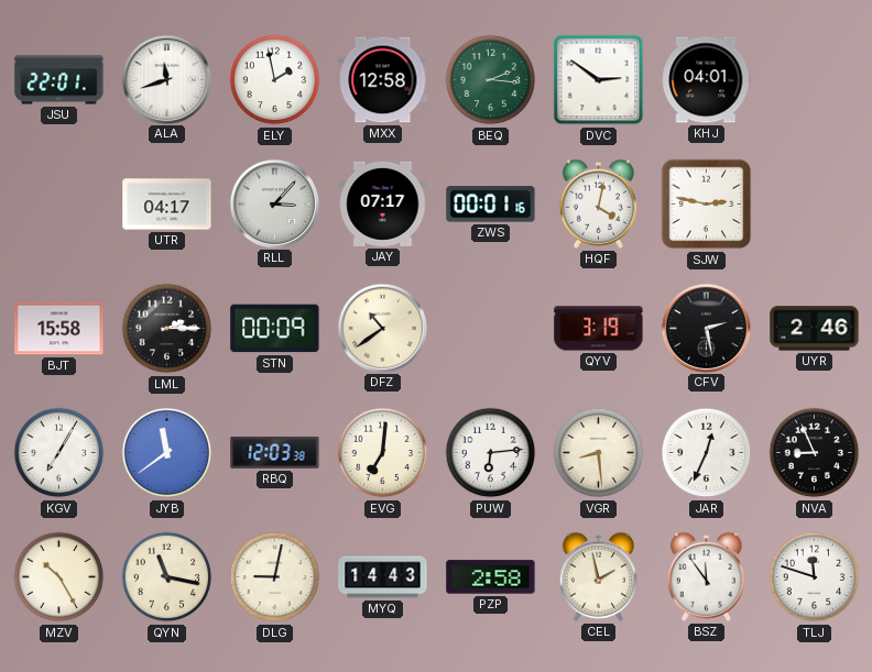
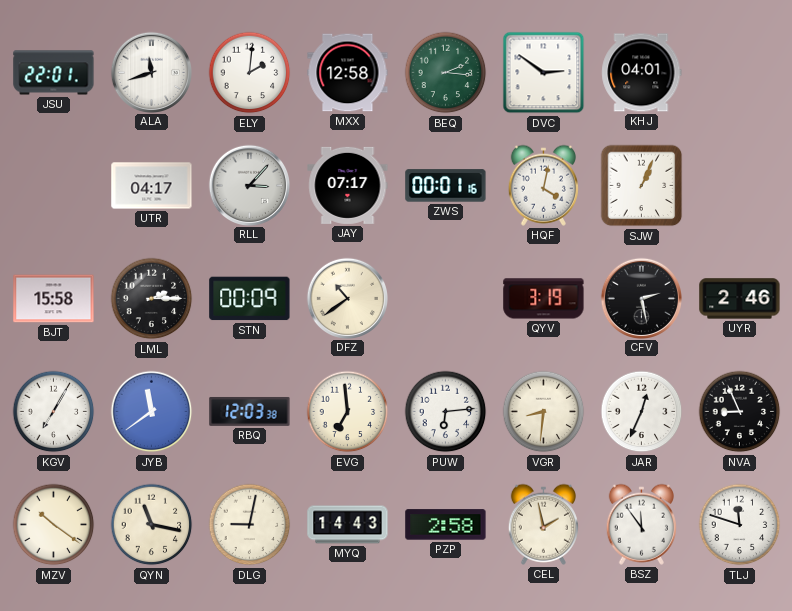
ELY: 1:58 -> 2:01
SJW: 2:47 -> 1:04
EVG: 7:01 -> 6:59
VGR: 8:29 -> 8:31
MZV: 10:25 -> 10:21
